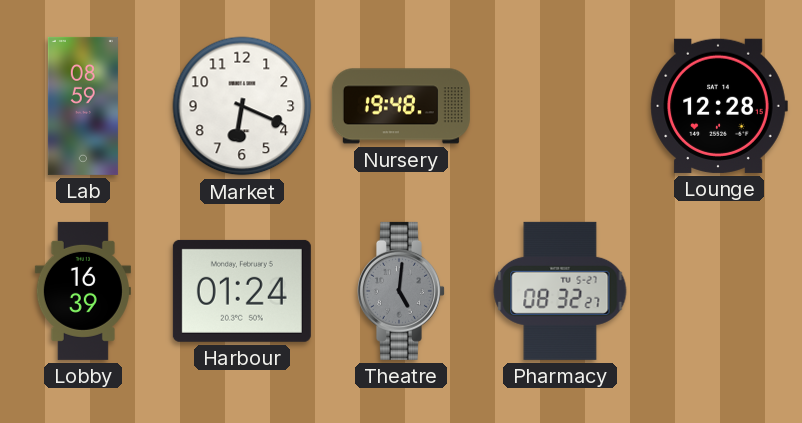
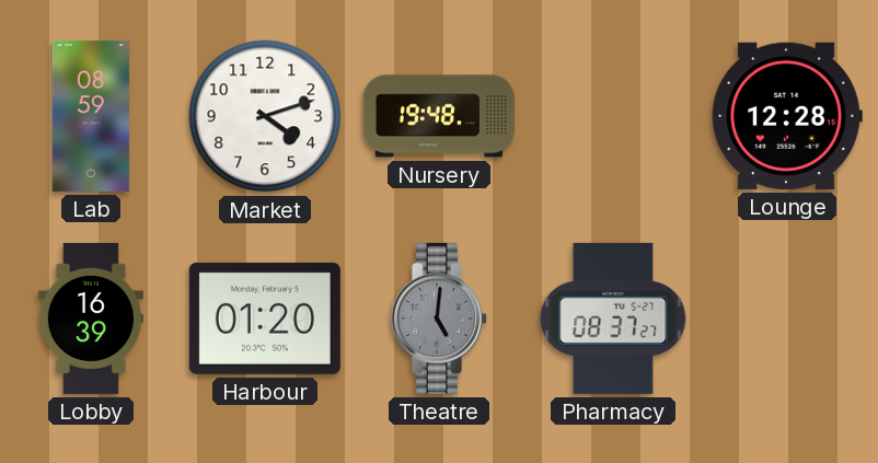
Market: 6:19 -> 4:12
Harbour: 01:24 -> 01:20
Pharmacy: 08:32 -> 08:37
